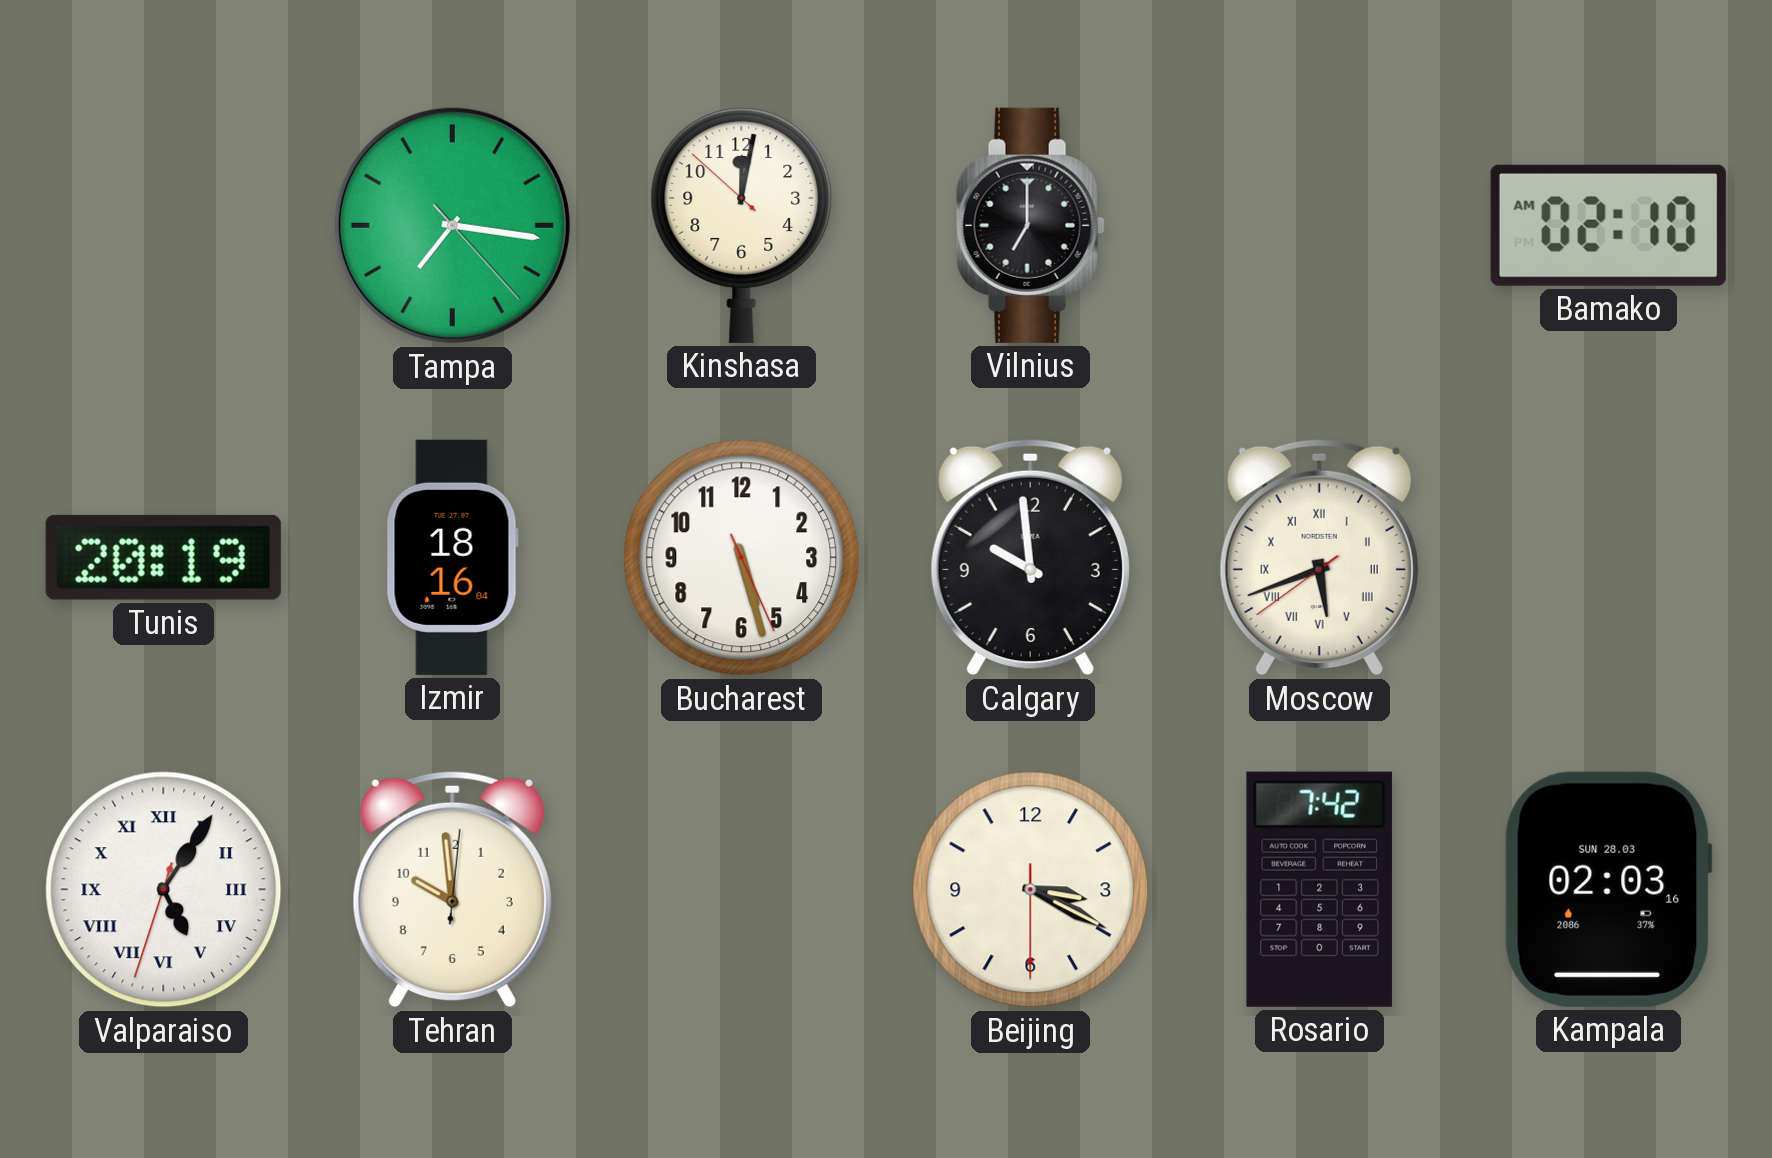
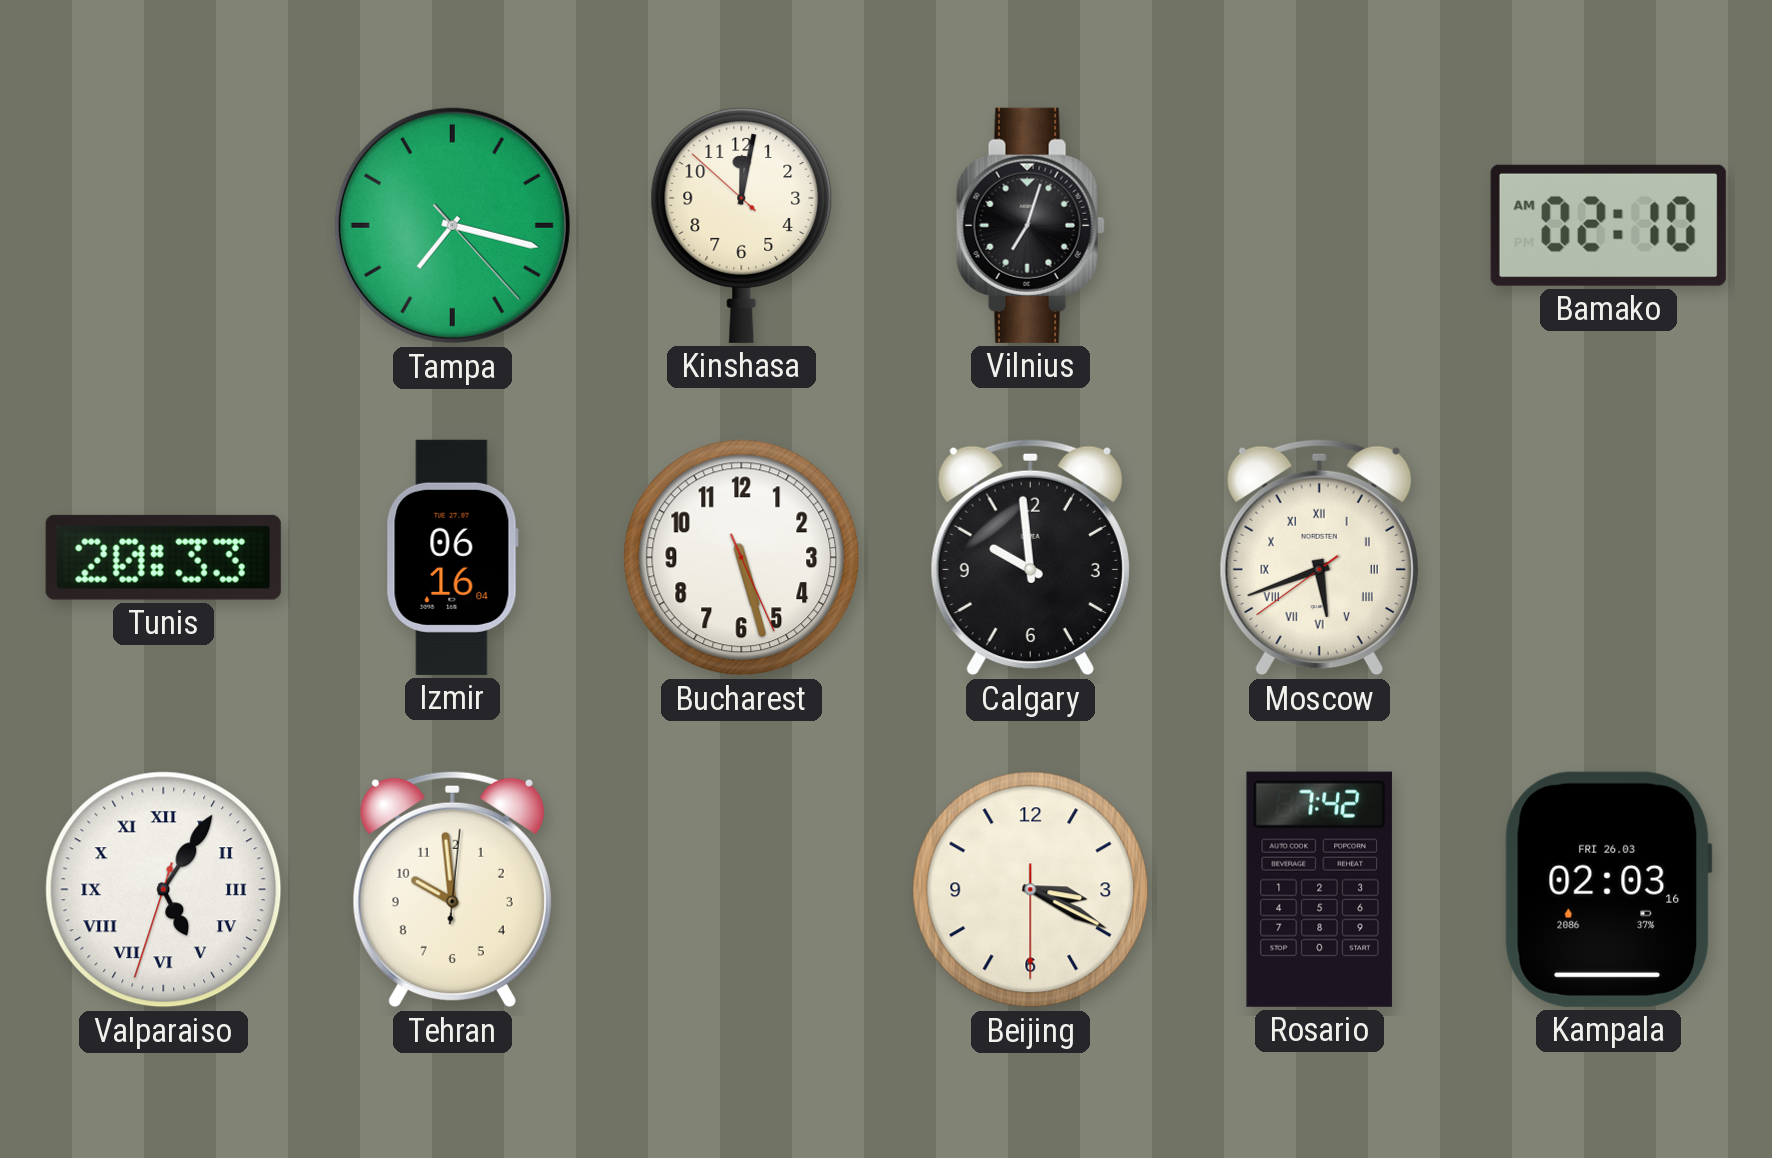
Tampa: 7:16 -> 7:17
Vilnius: 7:00 -> 7:03
Tunis: 20:19 -> 20:33
Izmir: 18:16 -> 06:16
Kampala date: SUN 28.03 -> FRI 26.03
